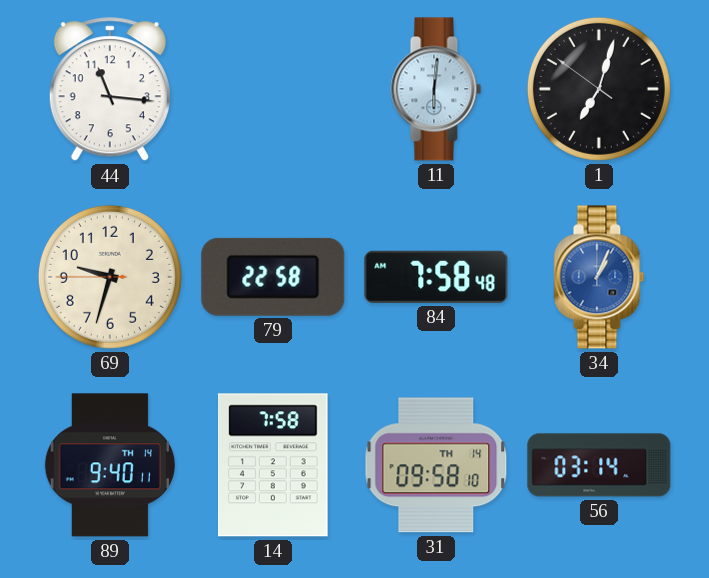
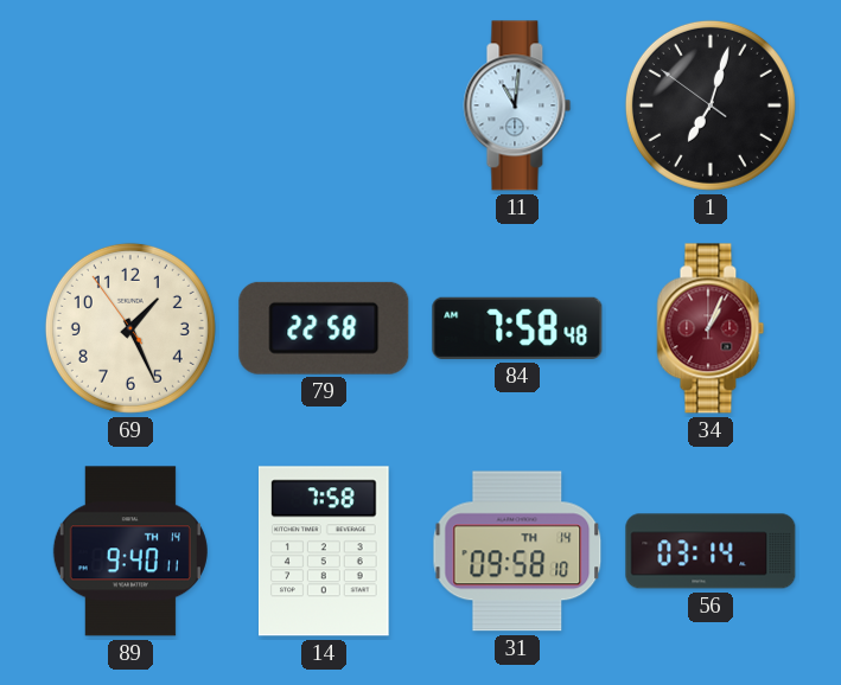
44: 11:16 -> none
11: 6:01 -> 11:01
69: 9:32 -> 1:25
34 dial: blue -> burgundy
